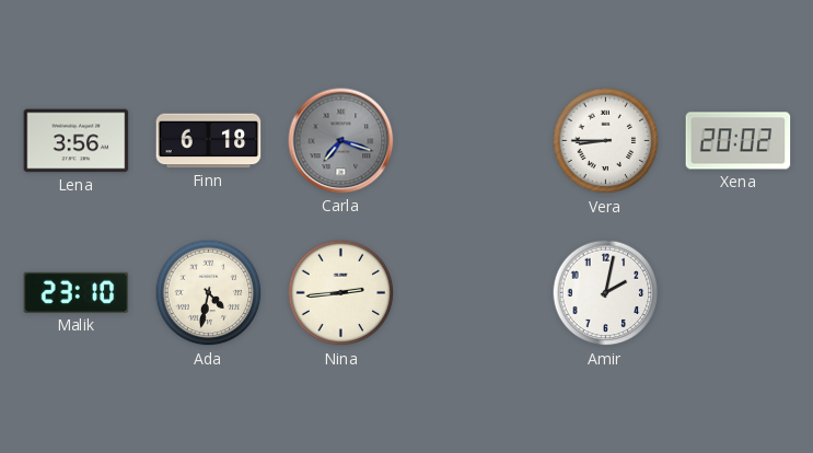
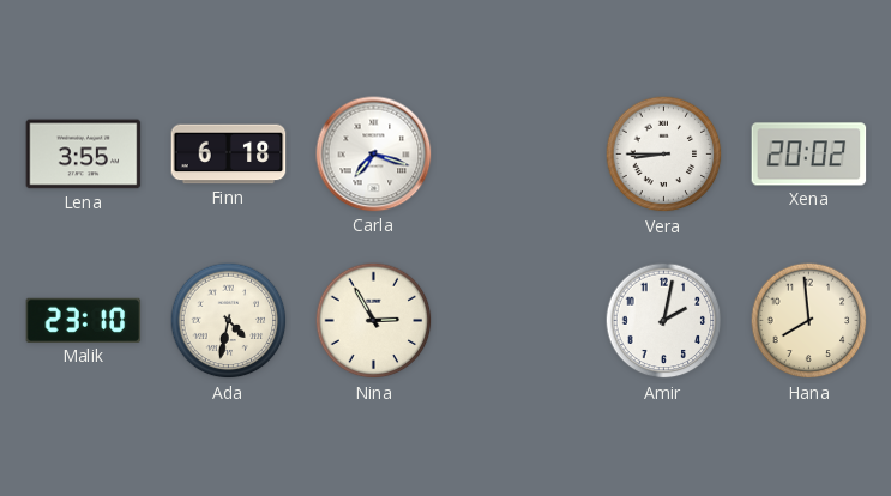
Lena: 3:56 -> 3:55
Carla dial: grey -> white
Nina: 2:44 -> 2:55
Hana: none -> 7:59
